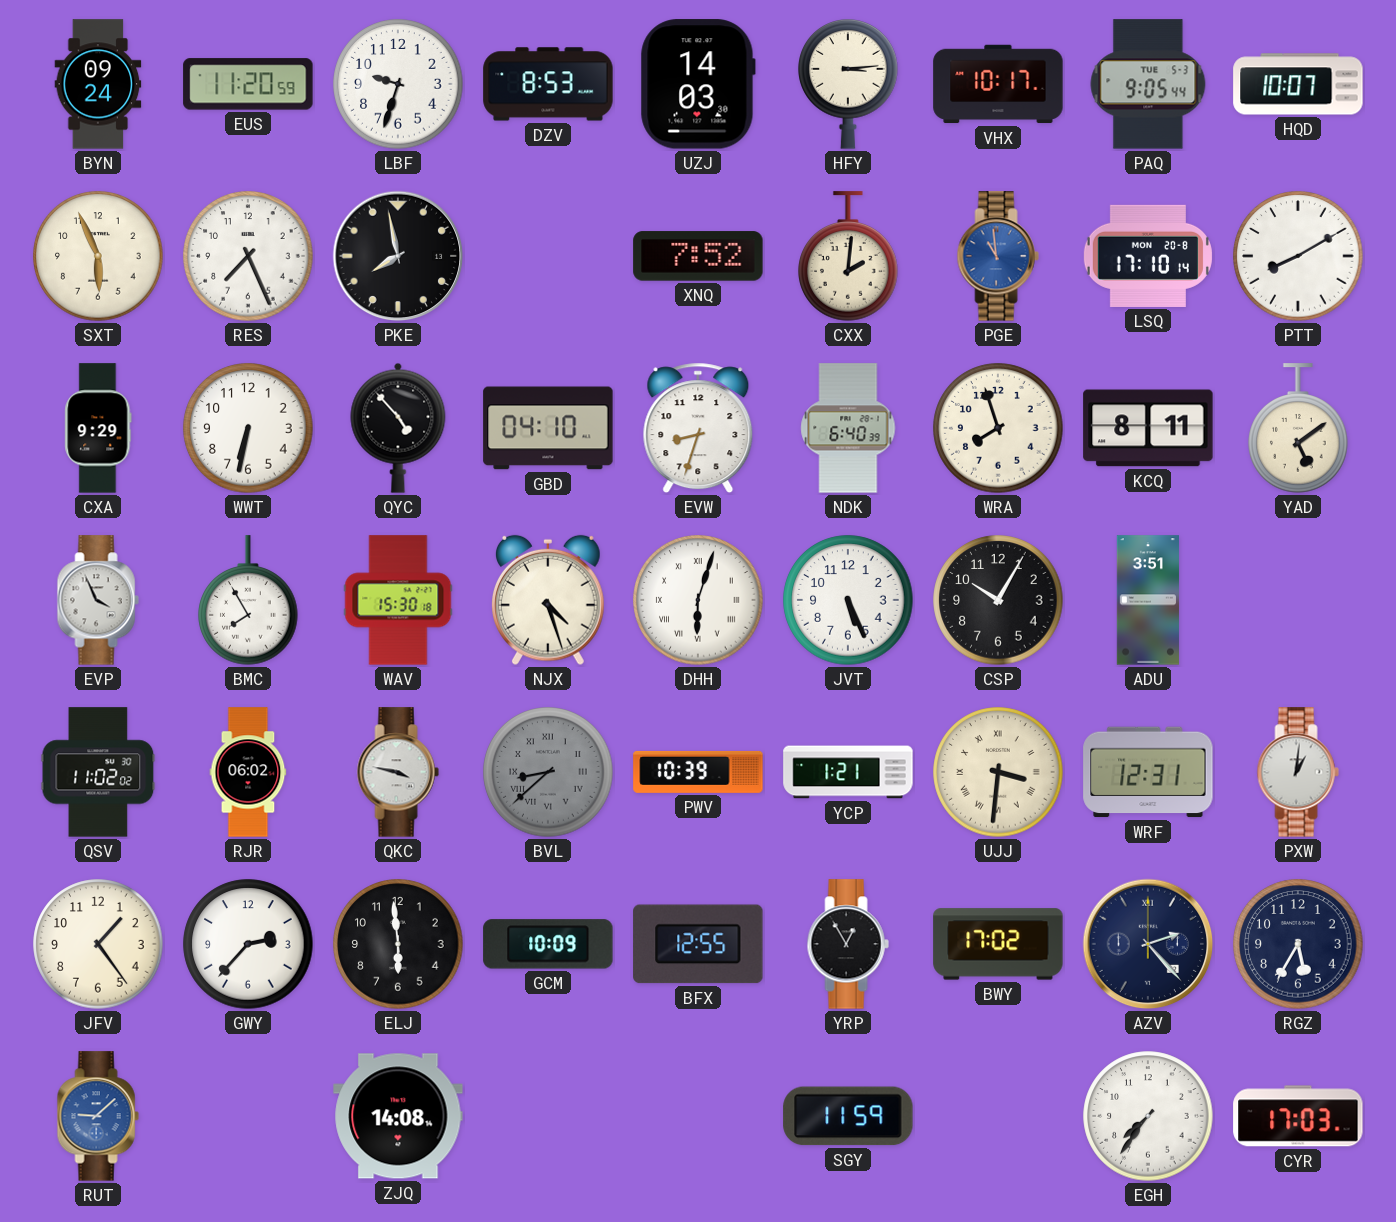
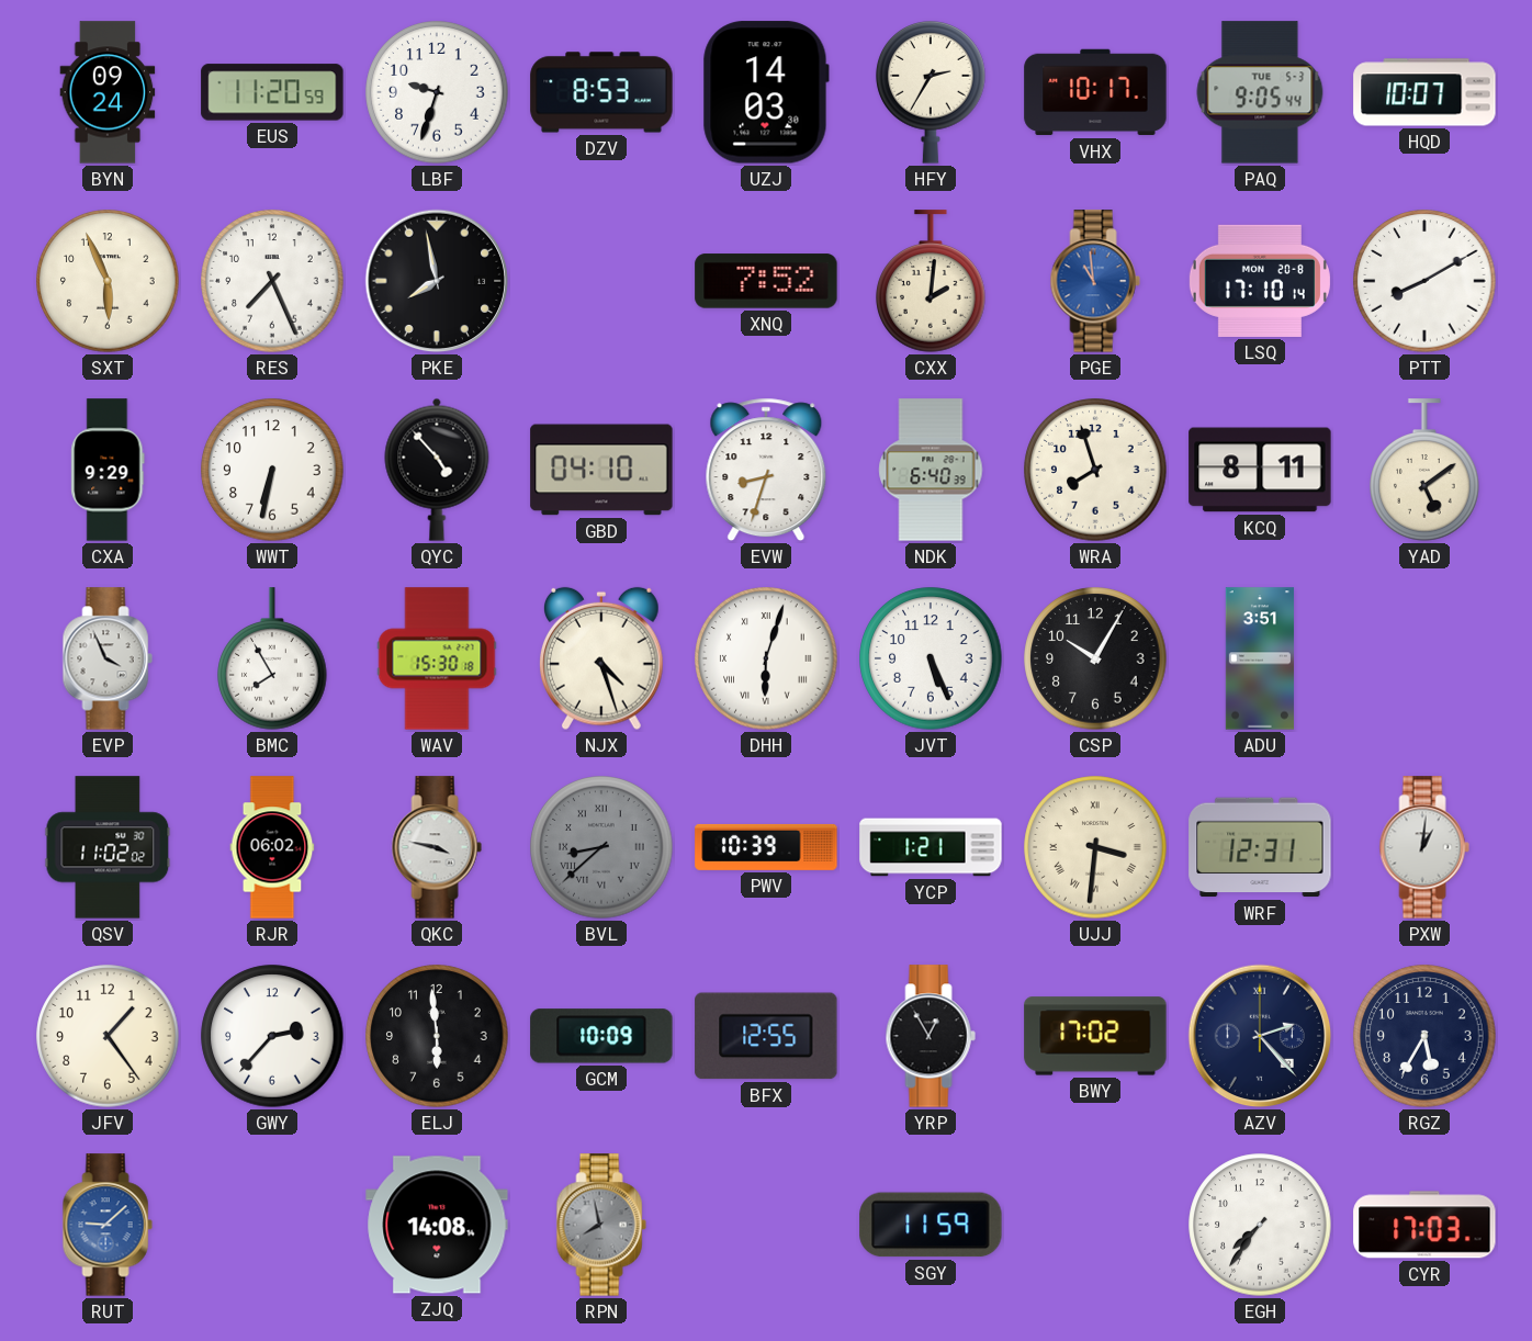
HFY: 3:14 -> 2:35
RPN: none -> 7:58
